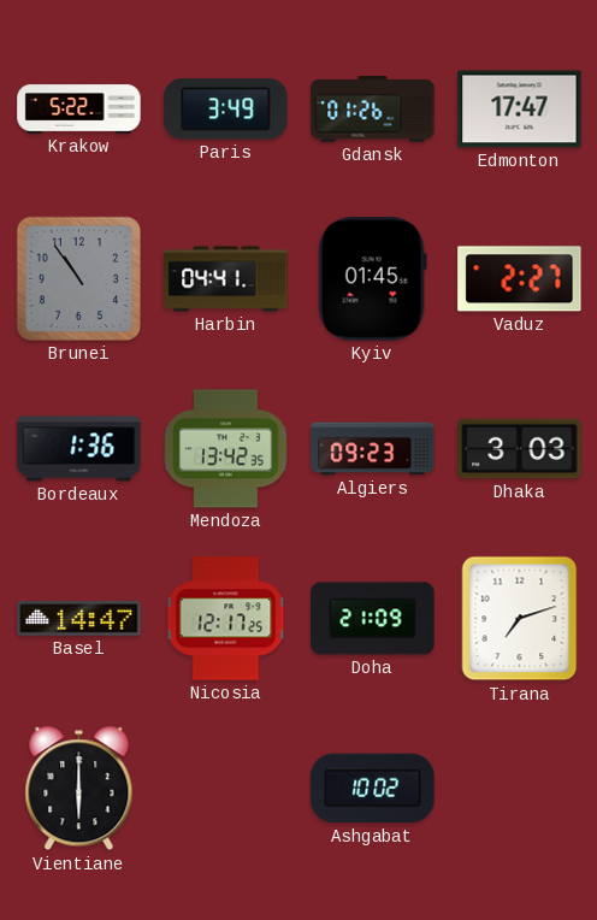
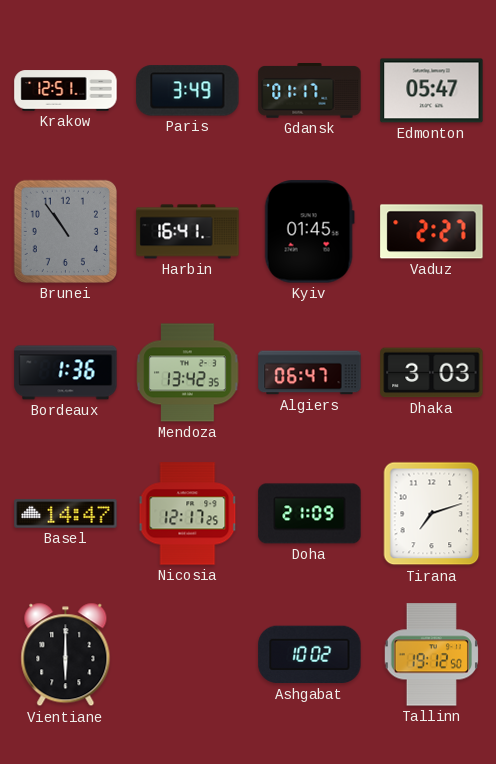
Krakow: 5:22 -> 12:51
Gdansk: 01:26 -> 01:17
Edmonton: 17:47 -> 05:47
Harbin: 04:41 -> 16:41
Algiers: 09:23 -> 06:47
Tallinn: none -> 19:12
